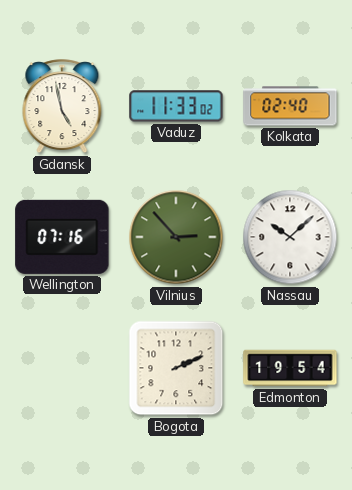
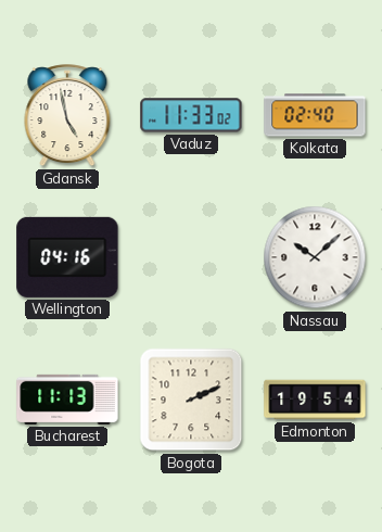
Wellington: 07:16 -> 04:16
Vilnius: 2:53 -> none
Bucharest: none -> 11:13
